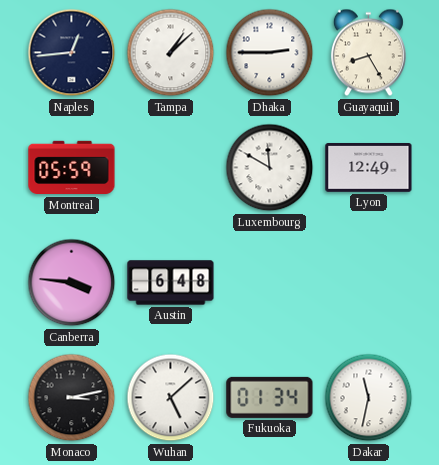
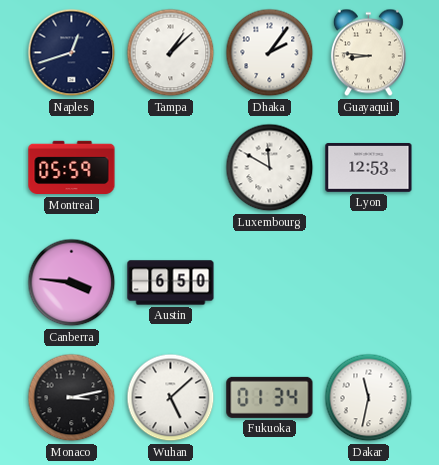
Naples: 12:44 -> 12:42
Dhaka: 2:45 -> 2:06
Guayaquil: 8:25 -> 8:46
Lyon: 12:49 -> 12:53
Austin: 6:48 -> 6:50
